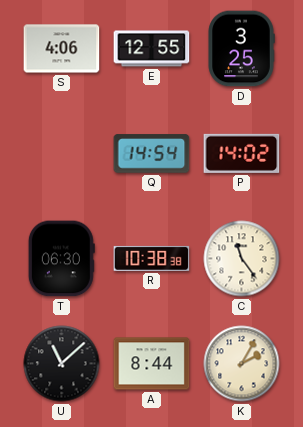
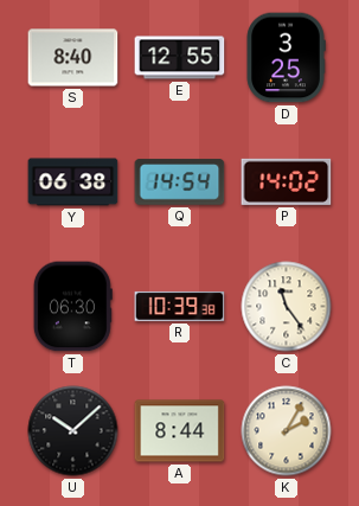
S: 4:06 -> 8:40
Y: none -> 06:38
R: 10:38 -> 10:39
U: 11:08 -> 10:08
